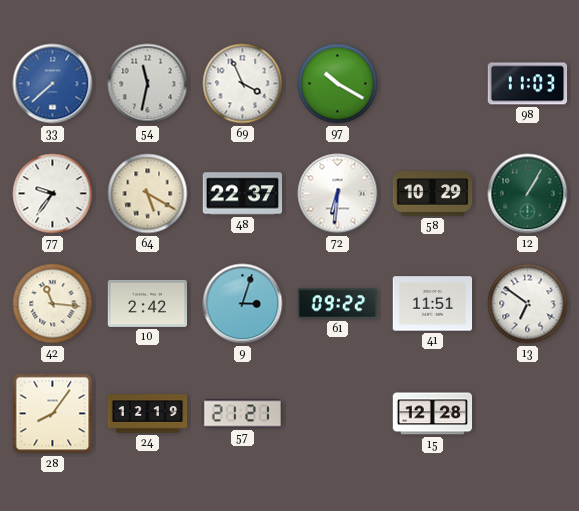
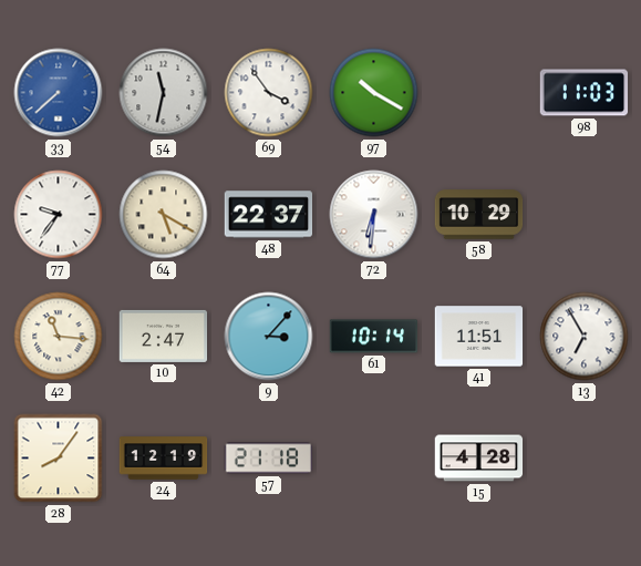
69: 3:56 -> 3:54
12: 1:05 -> none
10: 2:42 -> 2:47
9: 3:03 -> 3:07
61: 09:22 -> 10:14
13: 6:51 -> 6:55
57: 21:21 -> 21:18
15: 12:28 -> 4:28
